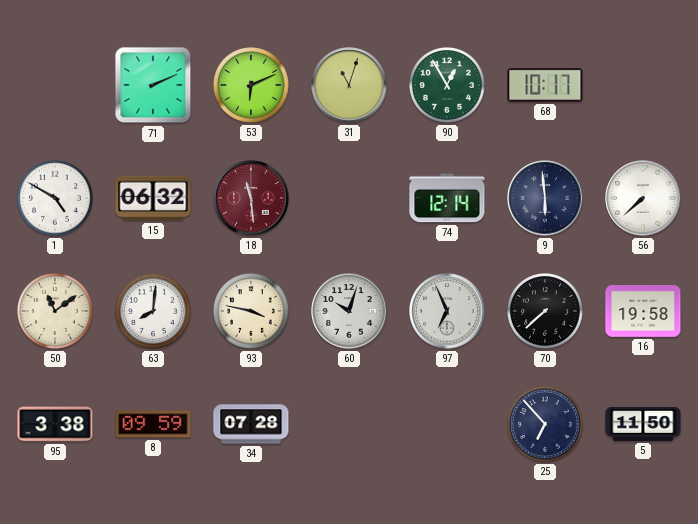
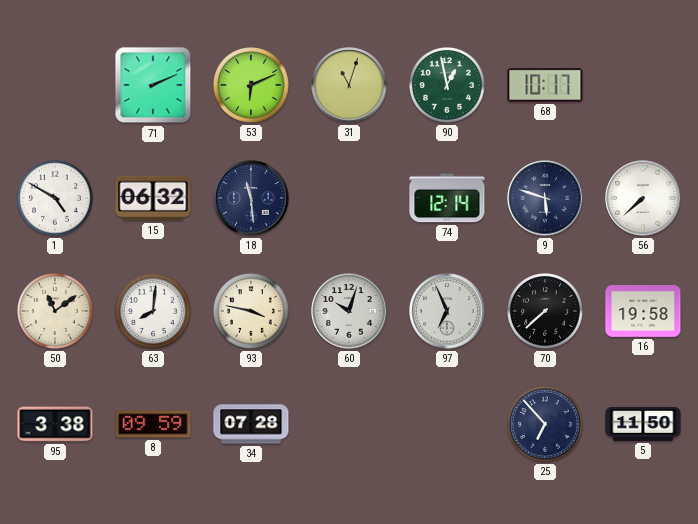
90: 12:55 -> 12:58
18 dial: burgundy -> navy
9: 5:59 -> 5:48
